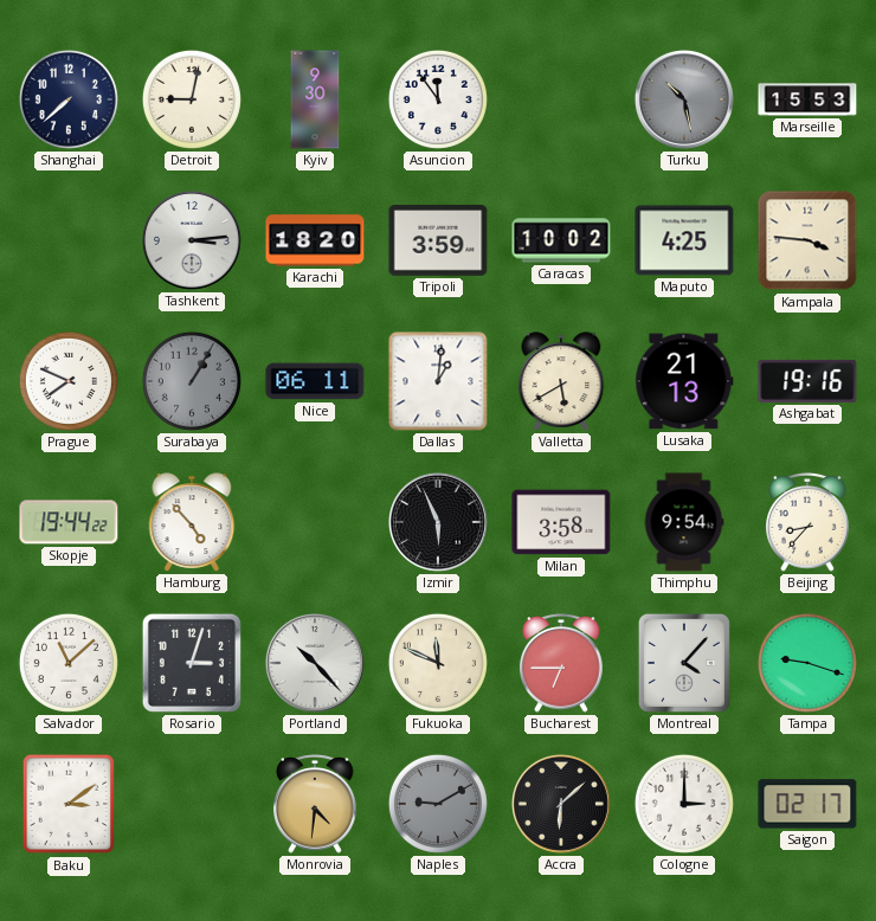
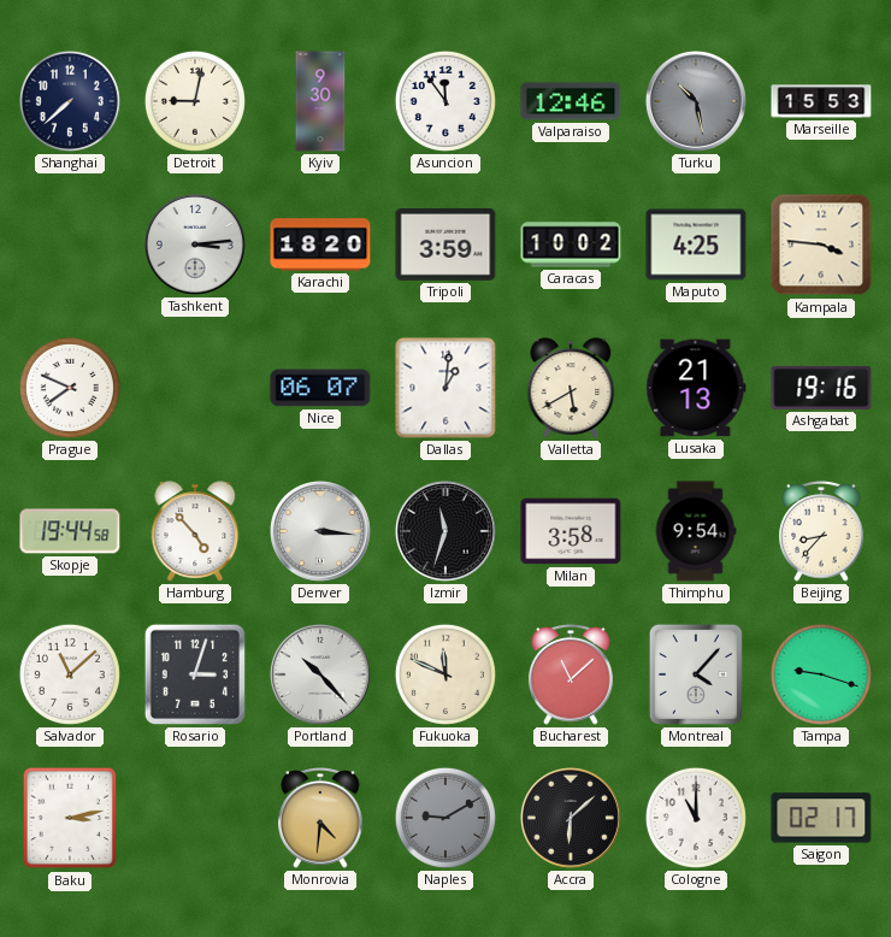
Valparaiso: none -> 12:46
Surabaya: 1:05 -> none
Nice: 06:11 -> 06:07
Skopje: 19:44:22 -> 19:44:58
Denver: none -> 3:16
Izmir: 5:56 -> 11:33
Bucharest: 6:45 -> 11:08
Baku: 3:09 -> 3:13
Cologne: 3:00 -> 11:00
